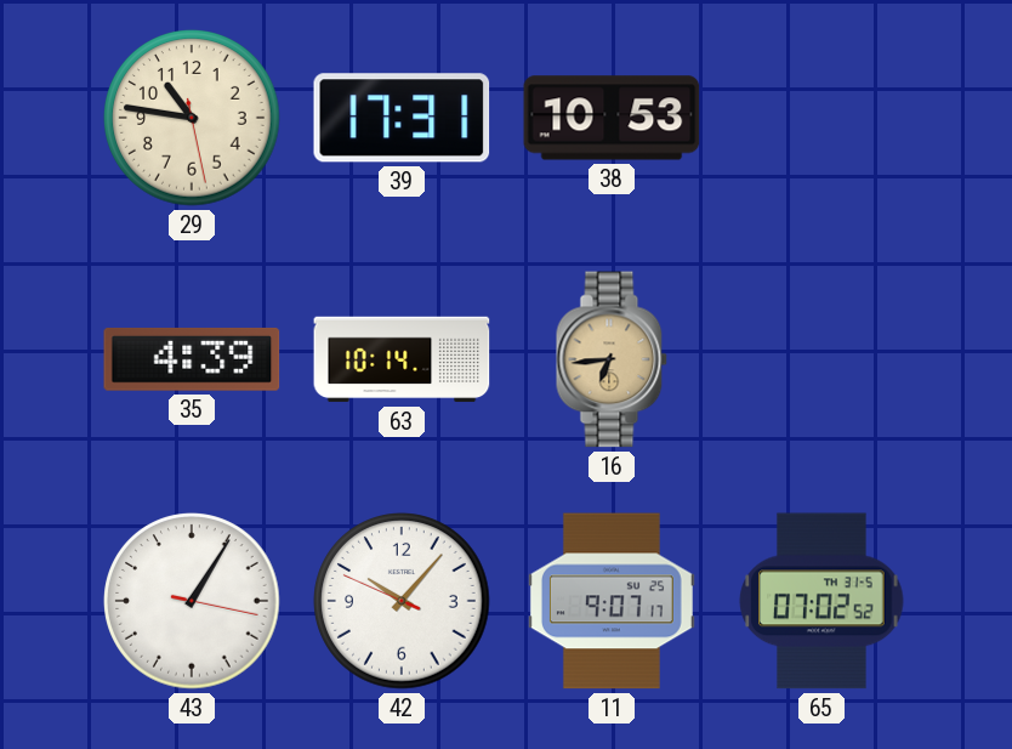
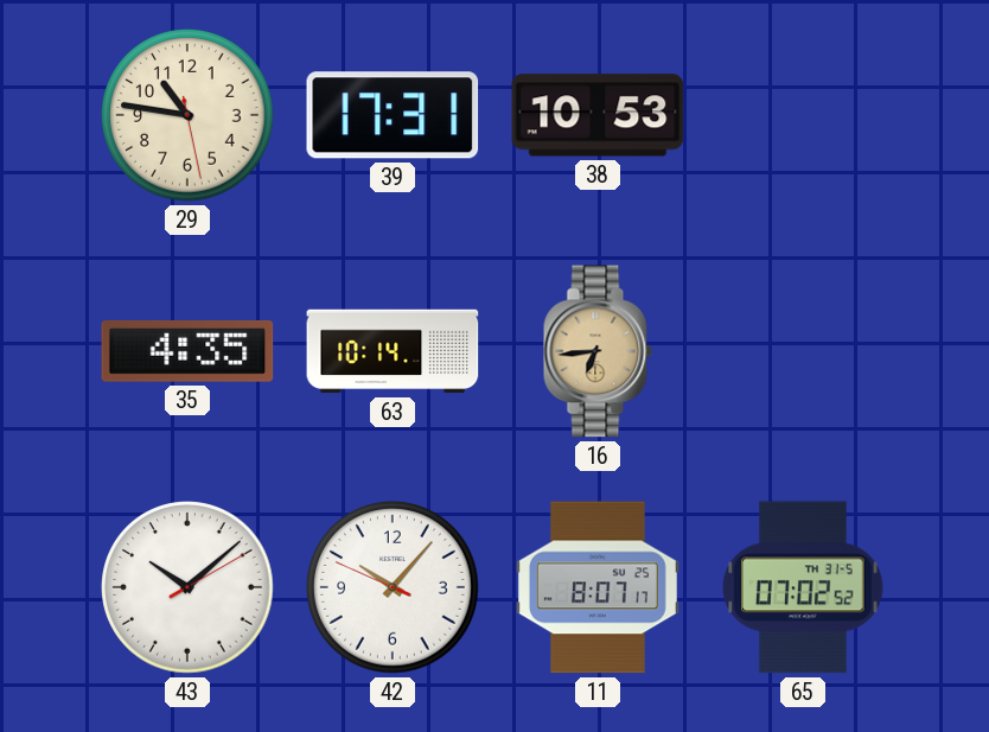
35: 4:39 -> 4:35
43: 1:05 -> 10:08
11: 9:07 -> 8:07
